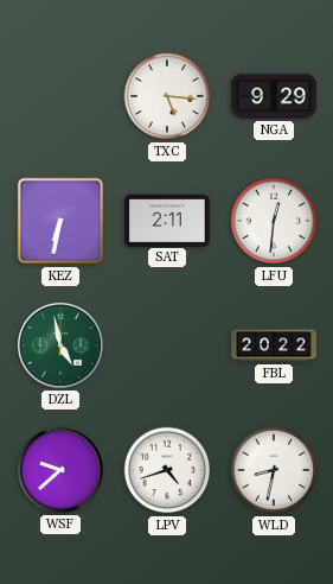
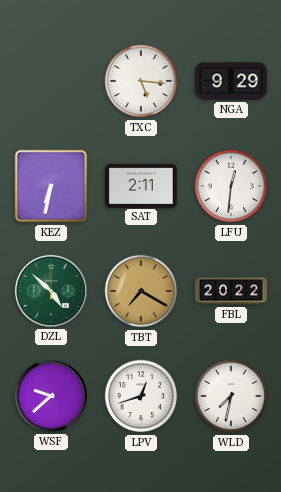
DZL: 4:58 -> 4:52
TBT: none -> 7:20
LPV: 4:42 -> 12:42
WLD: 8:32 -> 7:32
